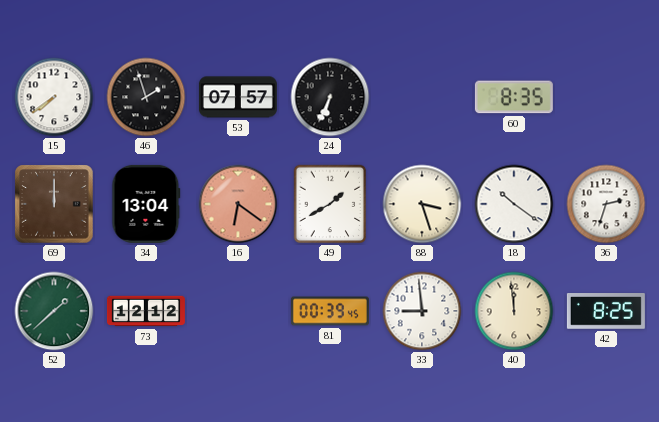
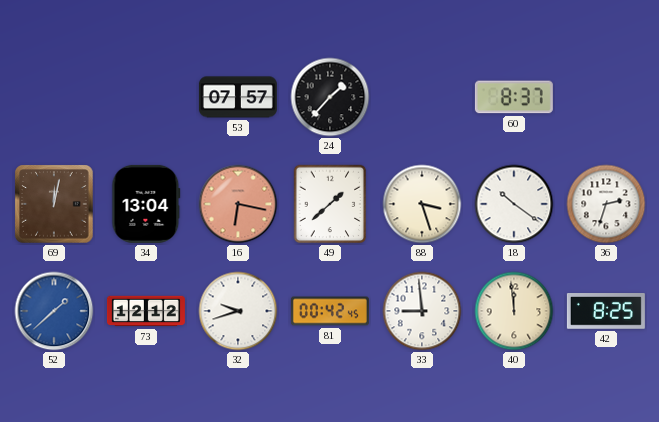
15: 7:39 -> none
46: 1:57 -> none
24: 6:34 -> 1:37
60: 8:35 -> 8:37
69: 12:00 -> 12:02
16: 6:21 -> 6:17
49: 1:40 -> 1:38
52 dial: green -> blue
32: none -> 9:42
81: 00:39 -> 00:42
